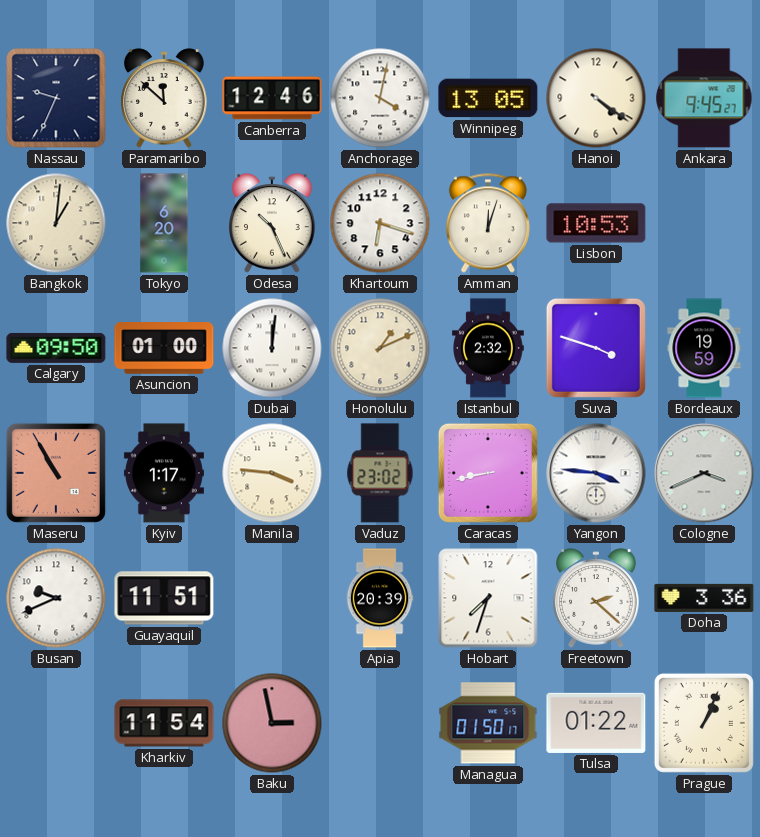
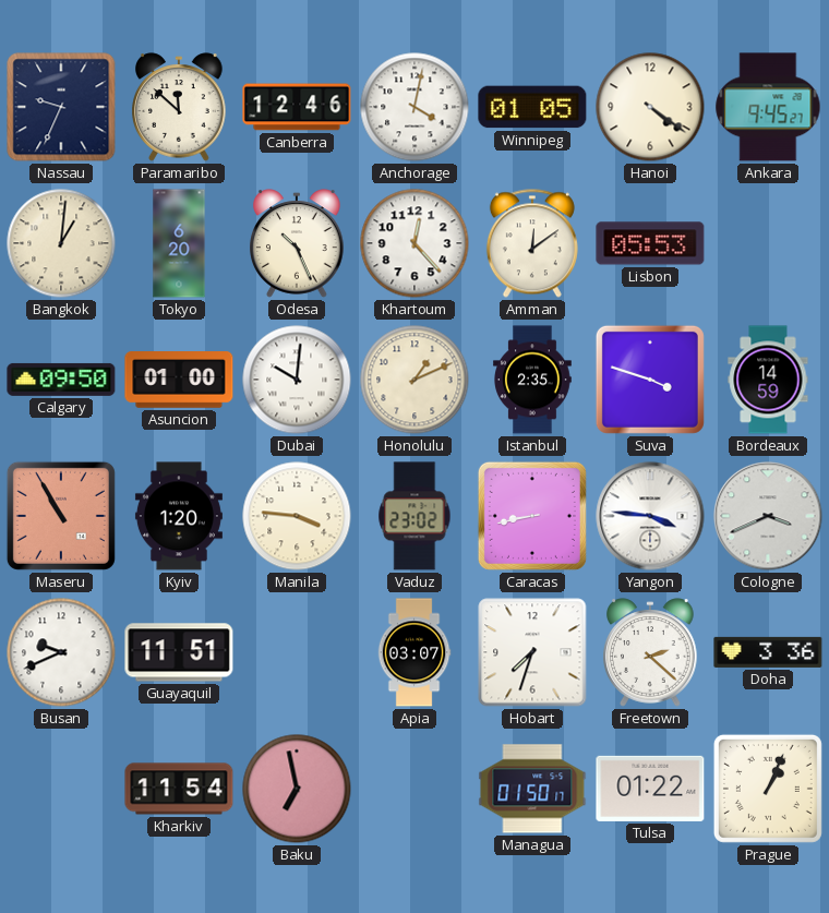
Winnipeg: 13:05 -> 01:05
Khartoum: 6:18 -> 12:23
Amman: 12:03 -> 12:09
Lisbon: 10:53 -> 05:53
Dubai: 12:01 -> 10:01
Istanbul: 2:32 -> 2:35
Bordeaux: 19:59 -> 14:59
Kyiv: 1:17 -> 1:20
Apia: 20:39 -> 03:07
Baku: 2:58 -> 6:58
